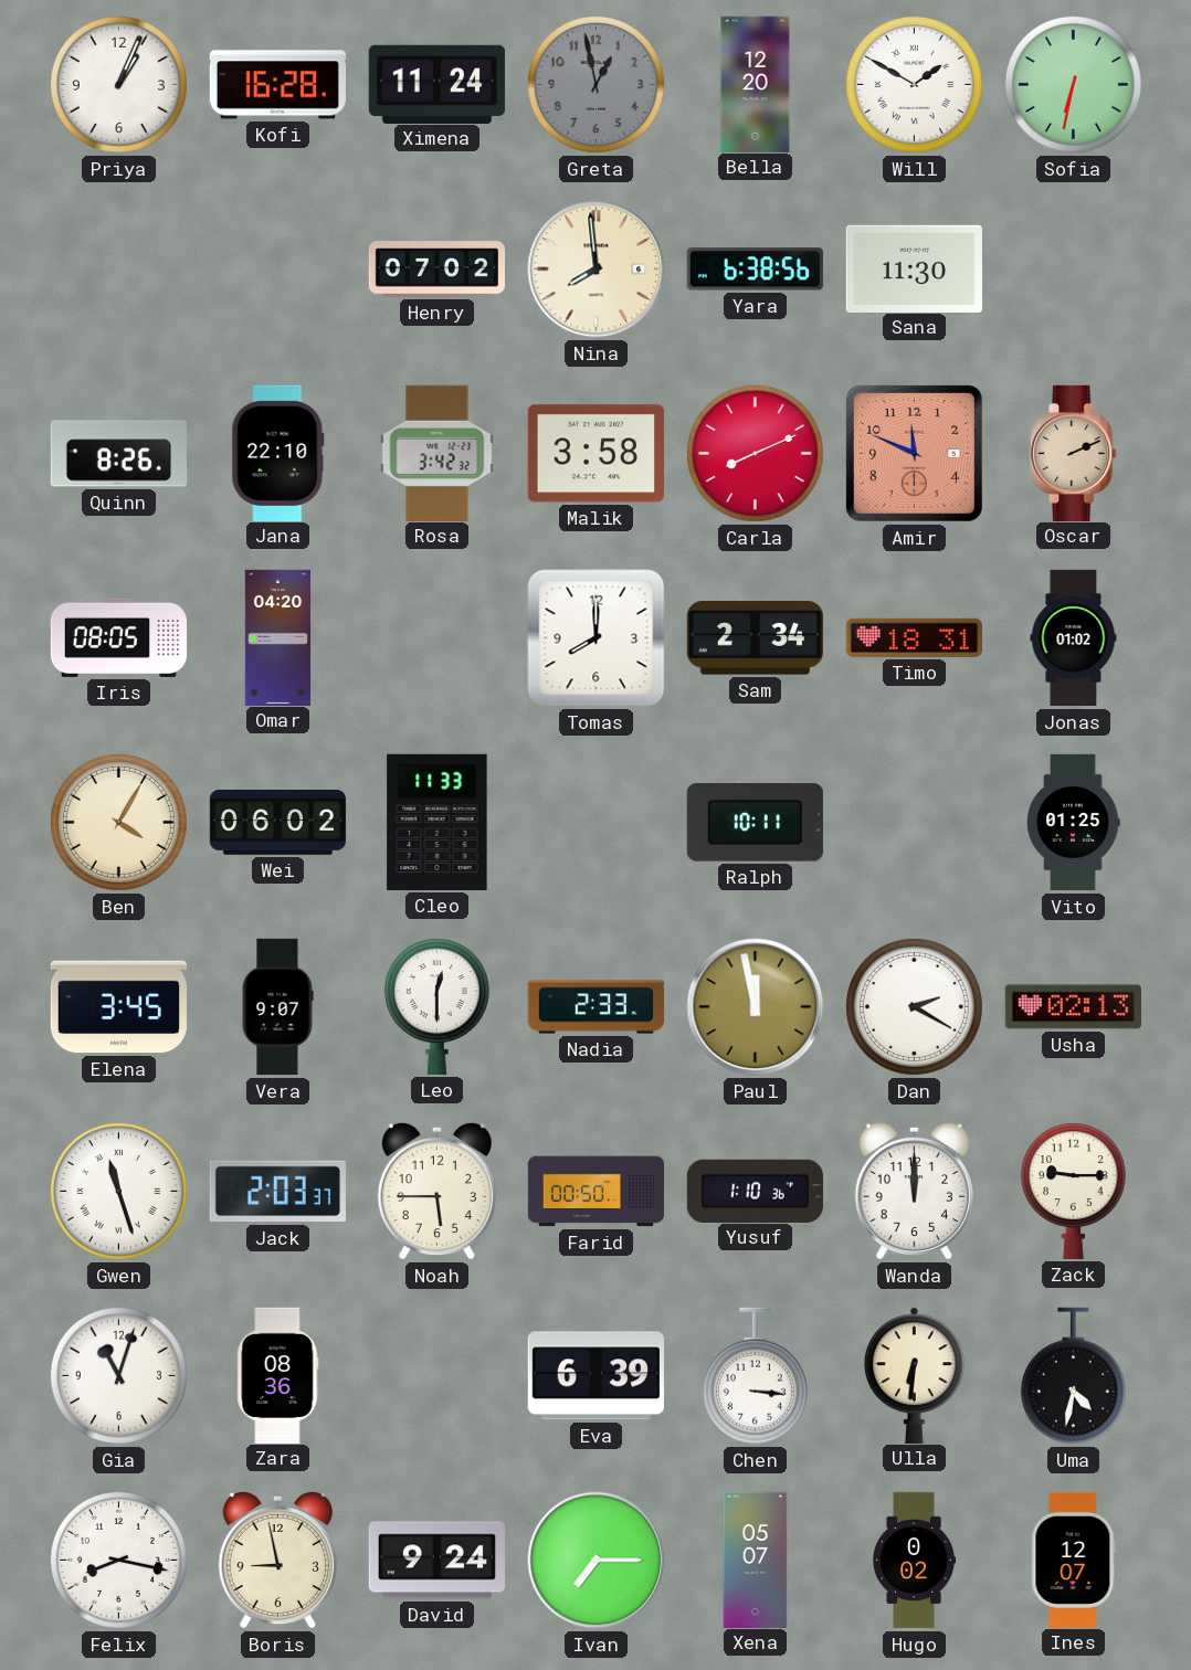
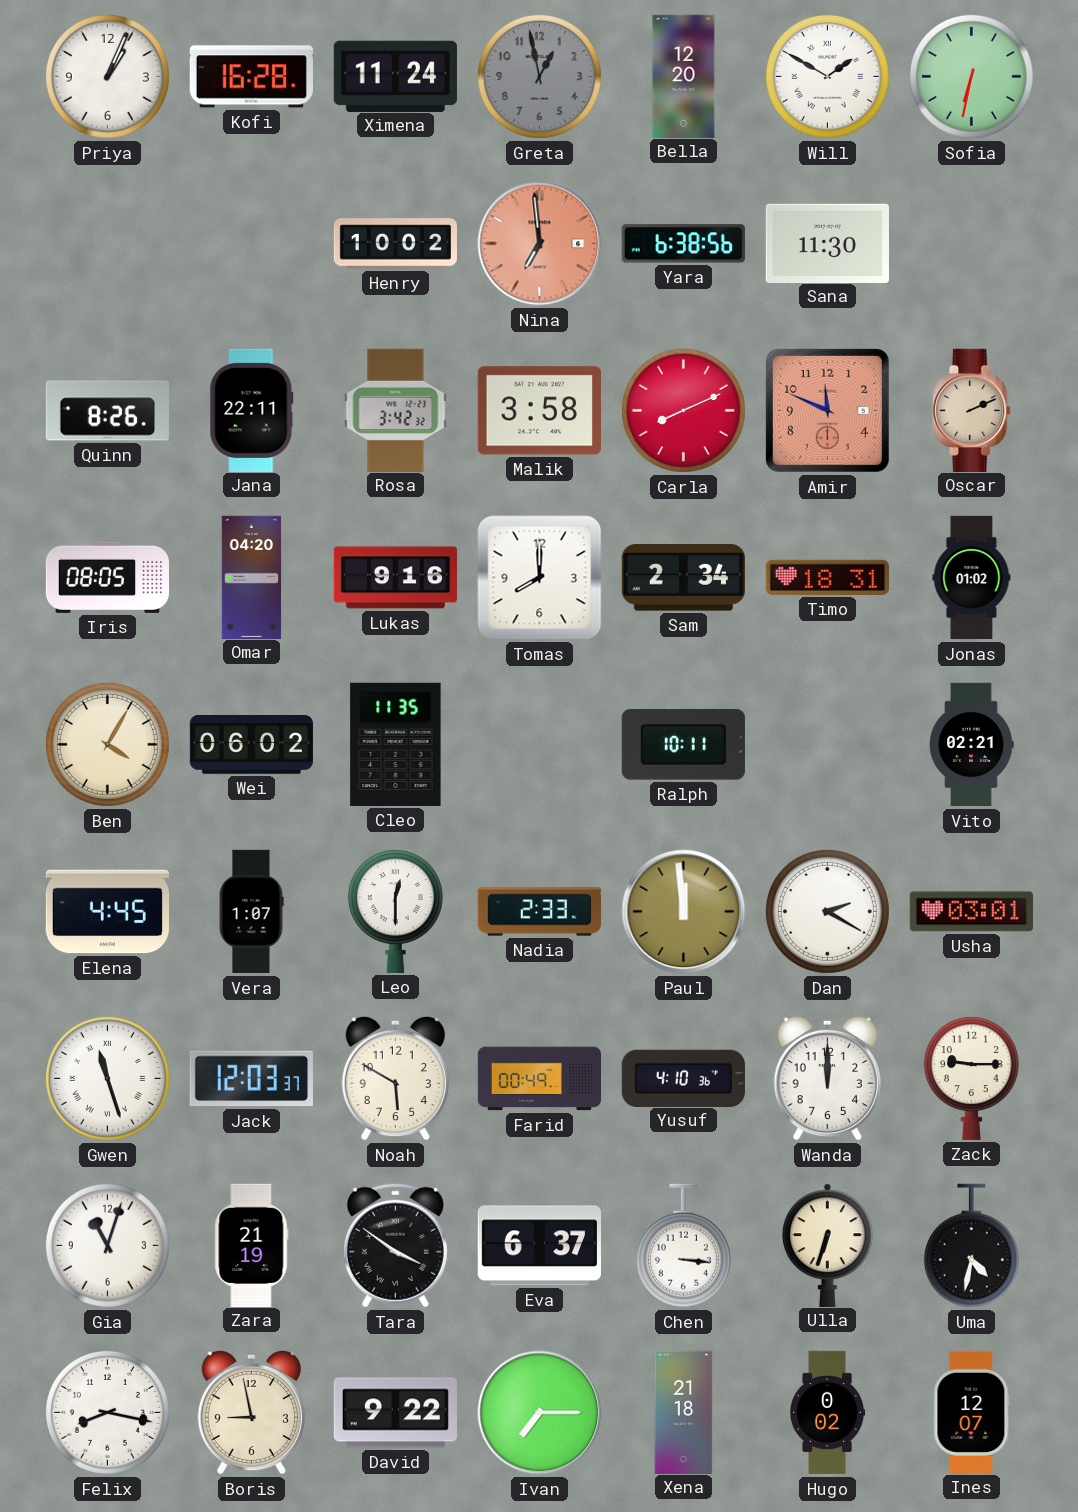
Henry: 07:02 -> 10:02
Nina: 7:59 -> 6:59
Nina dial: cream -> salmon
Jana: 22:10 -> 22:11
Lukas: none -> 9:16
Cleo: 11:33 -> 11:35
Vito: 01:25 -> 02:21
Elena: 3:45 -> 4:45
Vera: 9:07 -> 1:07
Paul: 11:58 -> 11:59
Usha: 02:13 -> 03:01
Jack: 2:03 -> 12:03
Noah: 5:45 -> 5:50
Farid: 00:50 -> 00:49
Yusuf: 1:10 -> 4:10
Zara: 08:36 -> 21:19
Tara: none -> 3:51
Eva: 6:39 -> 6:37
Ulla: 6:31 -> 6:33
David: 9:24 -> 9:22
Xena: 05:07 -> 21:18
